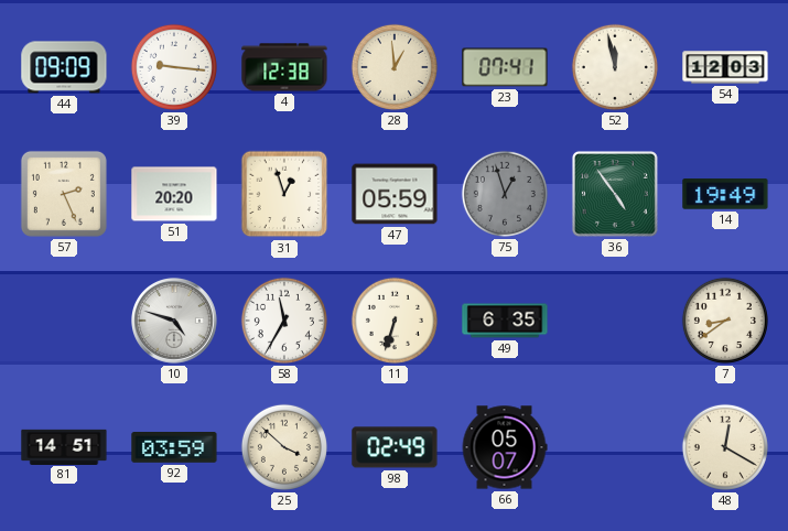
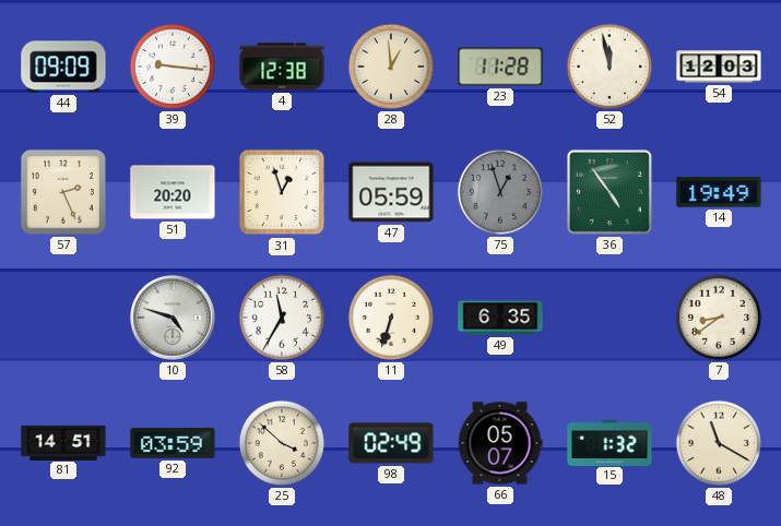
23: 07:41 -> 11:28
15: none -> 1:32
48: 12:20 -> 11:20
